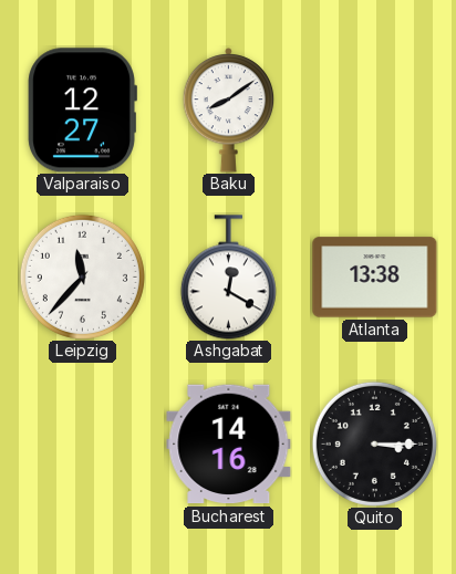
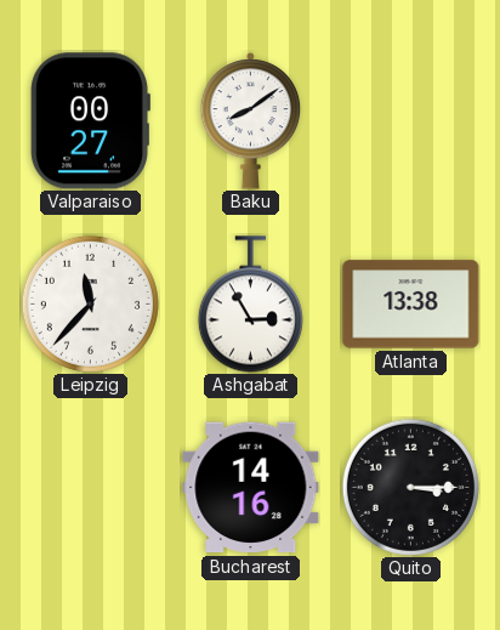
Valparaiso: 12:27 -> 00:27
Ashgabat: 12:20 -> 2:55
